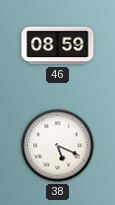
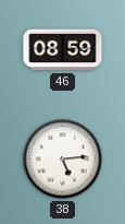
38: 5:19 -> 5:14
